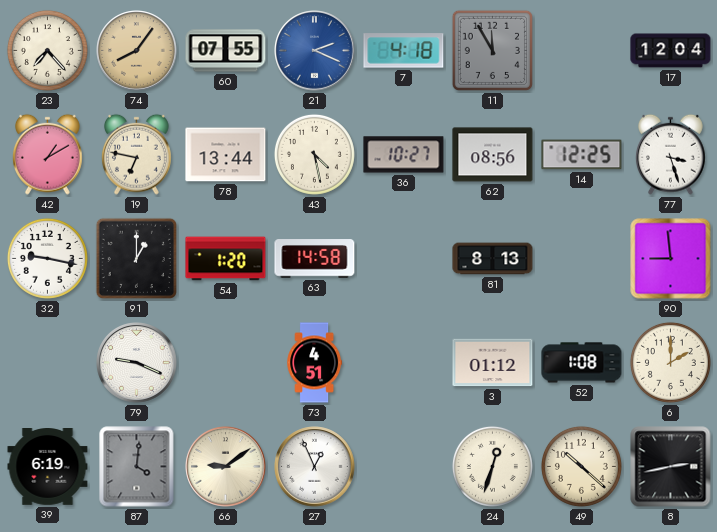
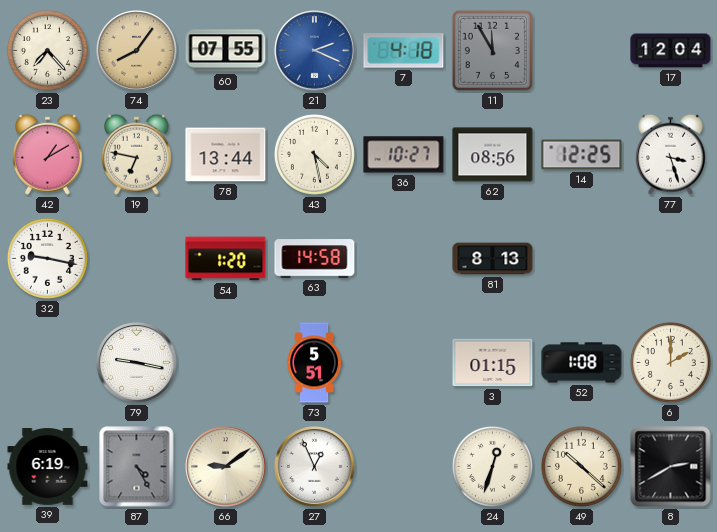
91: 1:00 -> none
90: 8:59 -> none
79: 9:19 -> 9:17
73: 4:51 -> 5:51
3: 01:12 -> 01:15
87: 4:01 -> 4:25
8: 2:43 -> 2:40
